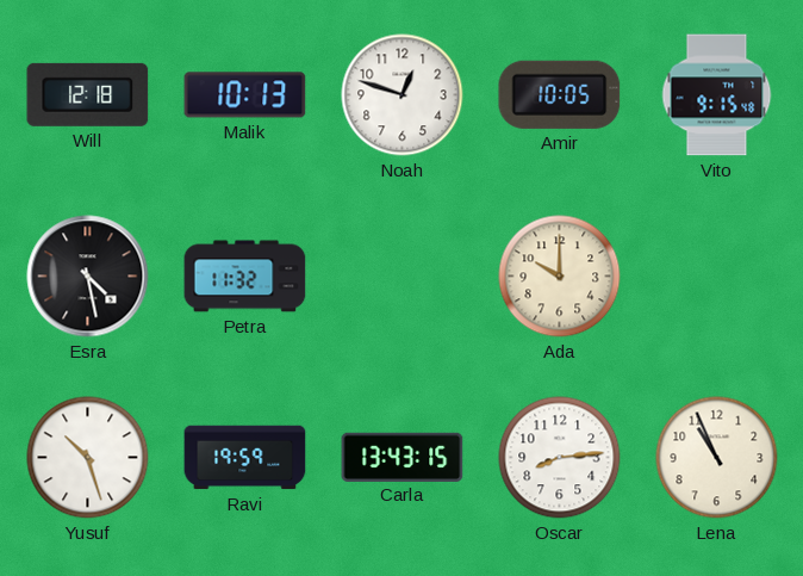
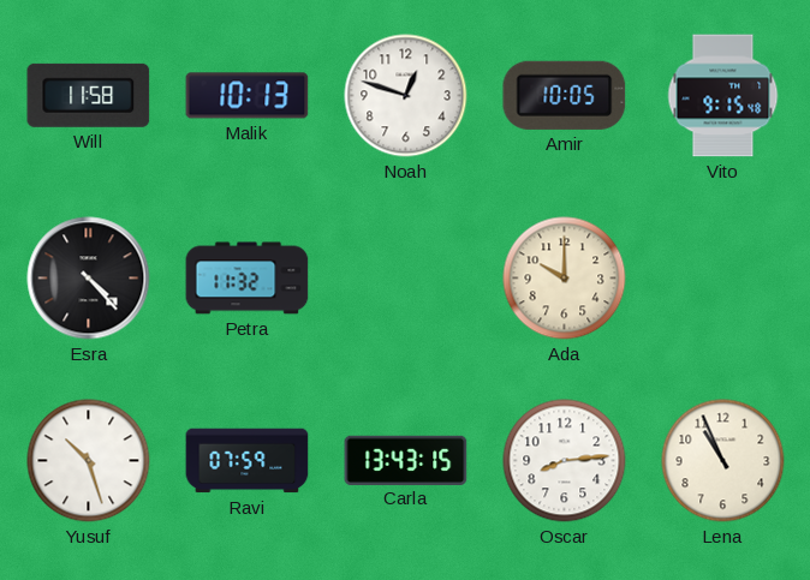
Will: 12:18 -> 11:58
Esra: 4:28 -> 4:23
Ravi: 19:59 -> 07:59
